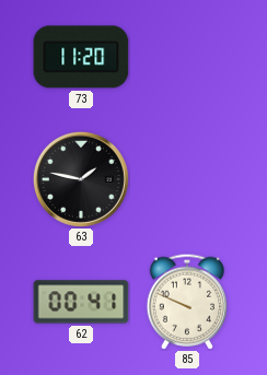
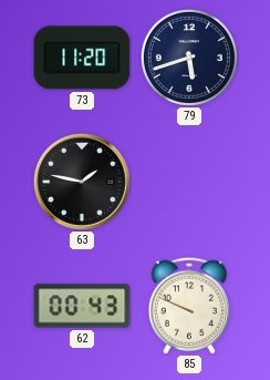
79: none -> 5:42
62: 00:41 -> 00:43
